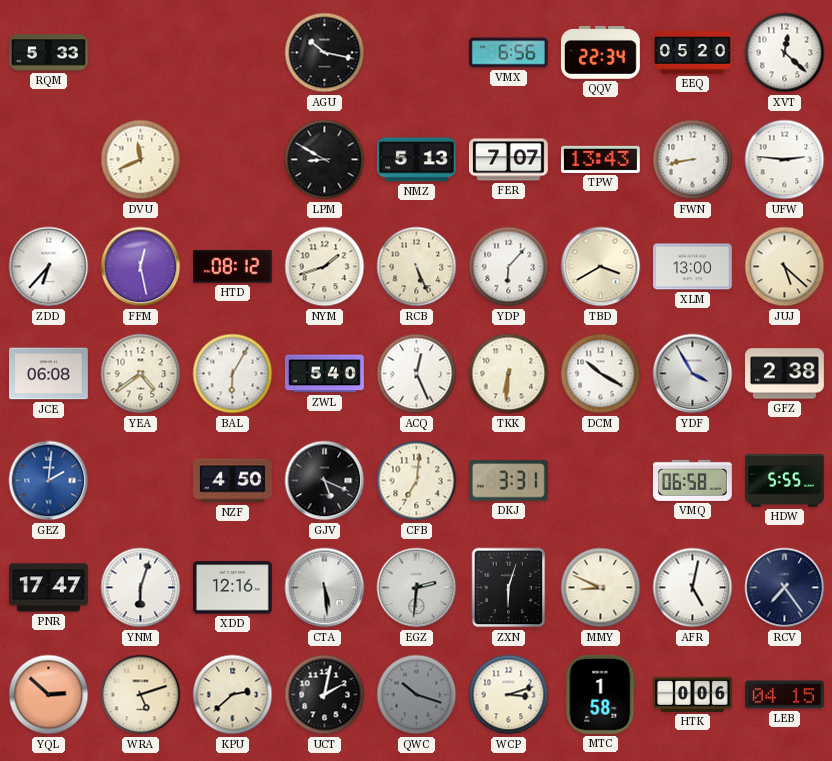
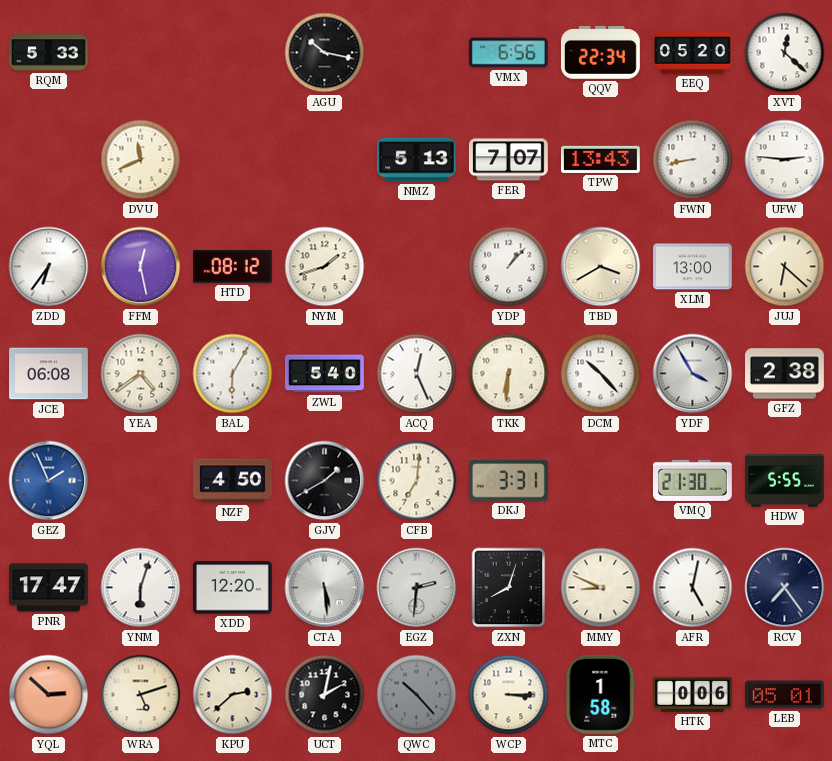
LPM: 8:50 -> none
ZDD: 6:37 -> 6:36
RCB: 5:26 -> none
YDP: 6:07 -> 1:07
JUJ: 5:22 -> 6:22
DCM: 10:20 -> 10:23
GEZ: 2:01 -> 1:56
GJV: 5:19 -> 1:40
VMQ: 06:58 -> 21:30
XDD: 12:16 -> 12:20
ZXN: 6:03 -> 8:03
QWC: 10:18 -> 10:23
WCP: 3:12 -> 3:15
LEB: 04:15 -> 05:01
